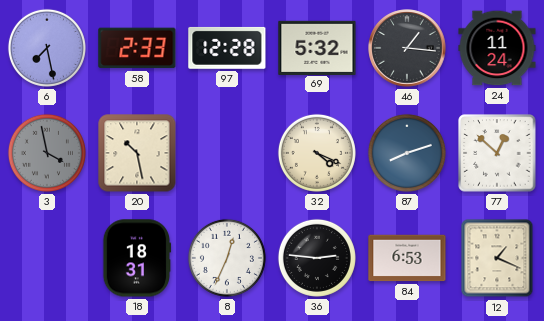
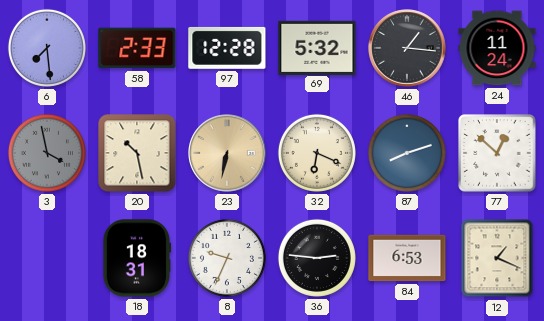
6: 7:28 -> 7:29
23: none -> 6:32
32: 4:19 -> 6:19
8: 12:34 -> 9:34
